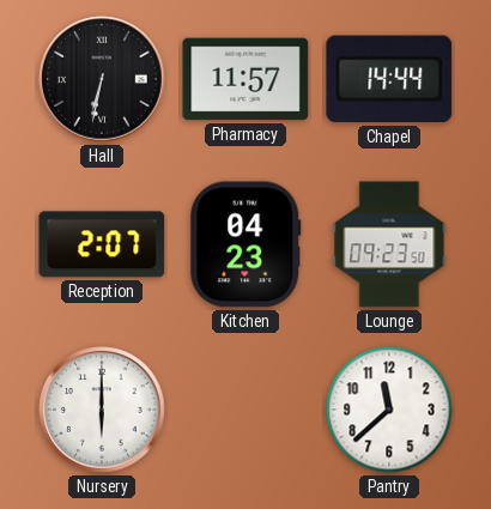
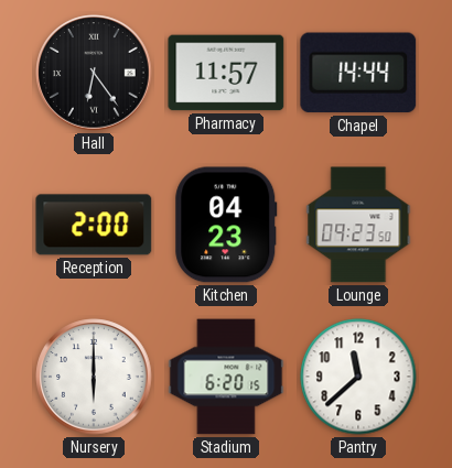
Hall: 6:32 -> 6:24
Reception: 2:07 -> 2:00
Stadium: none -> 6:20
